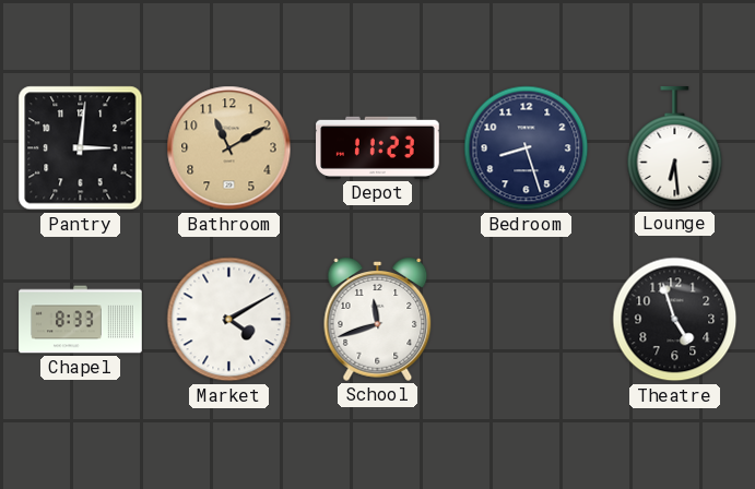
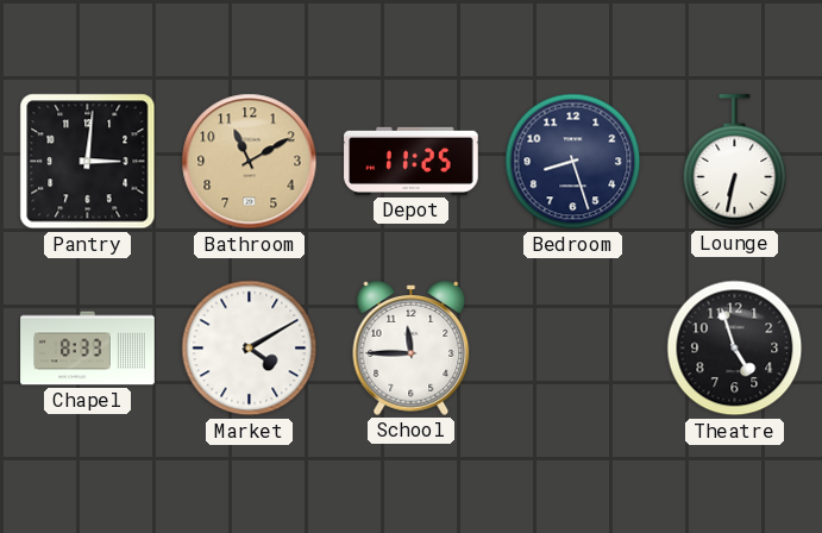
Depot: 11:23 -> 11:25
Lounge: 6:29 -> 6:32
School: 11:42 -> 11:45
